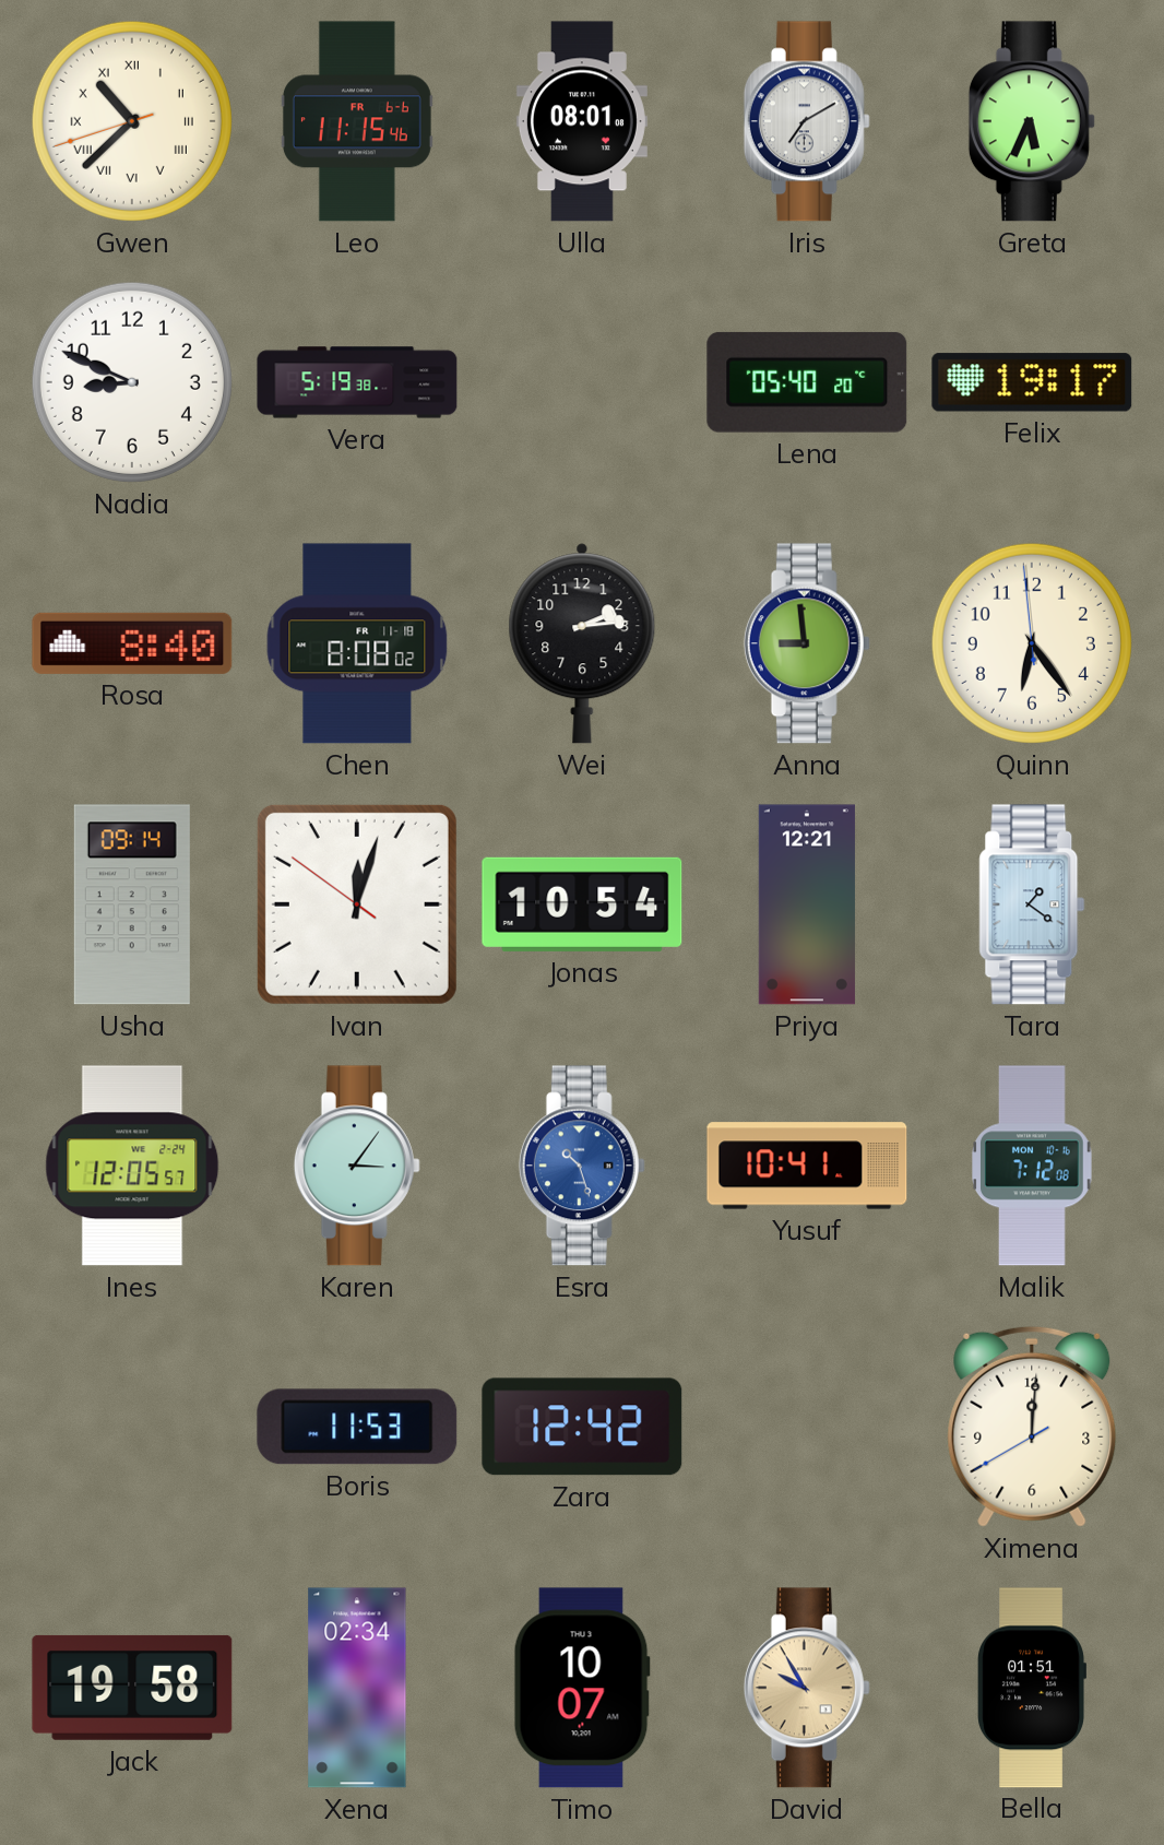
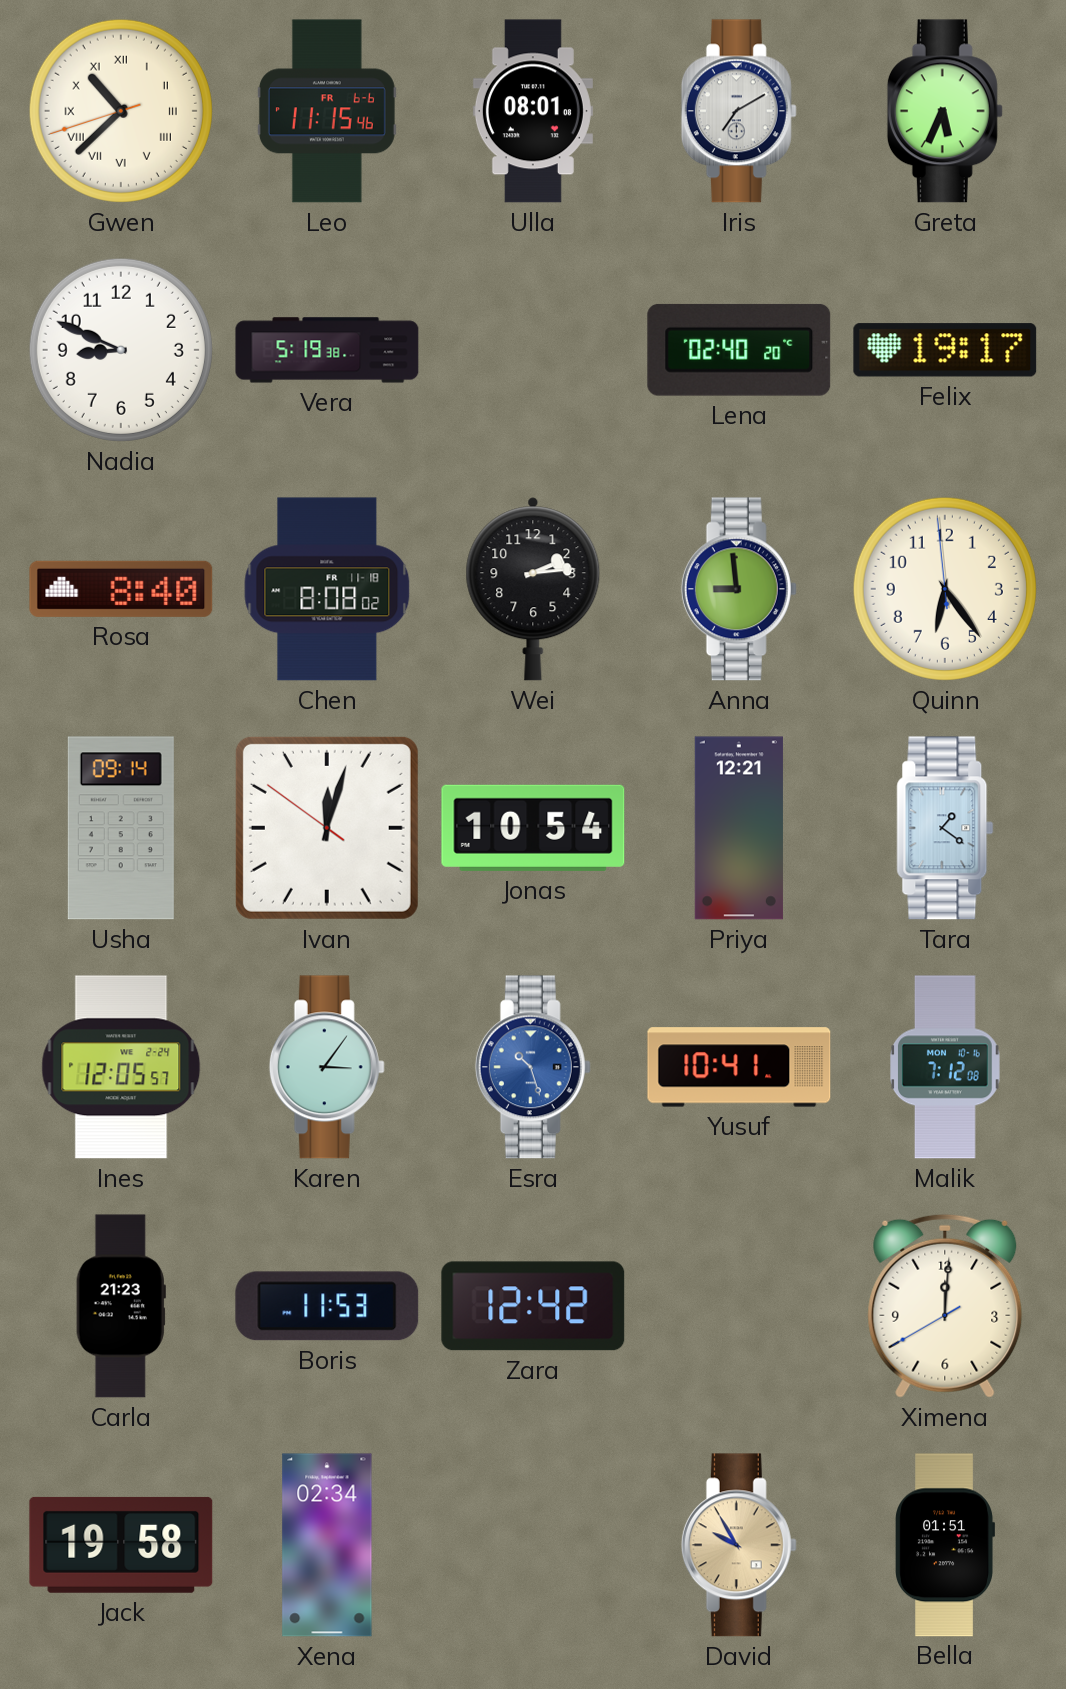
Lena: 05:40 -> 02:40
Carla: none -> 21:23
Timo: 10:07 -> none
